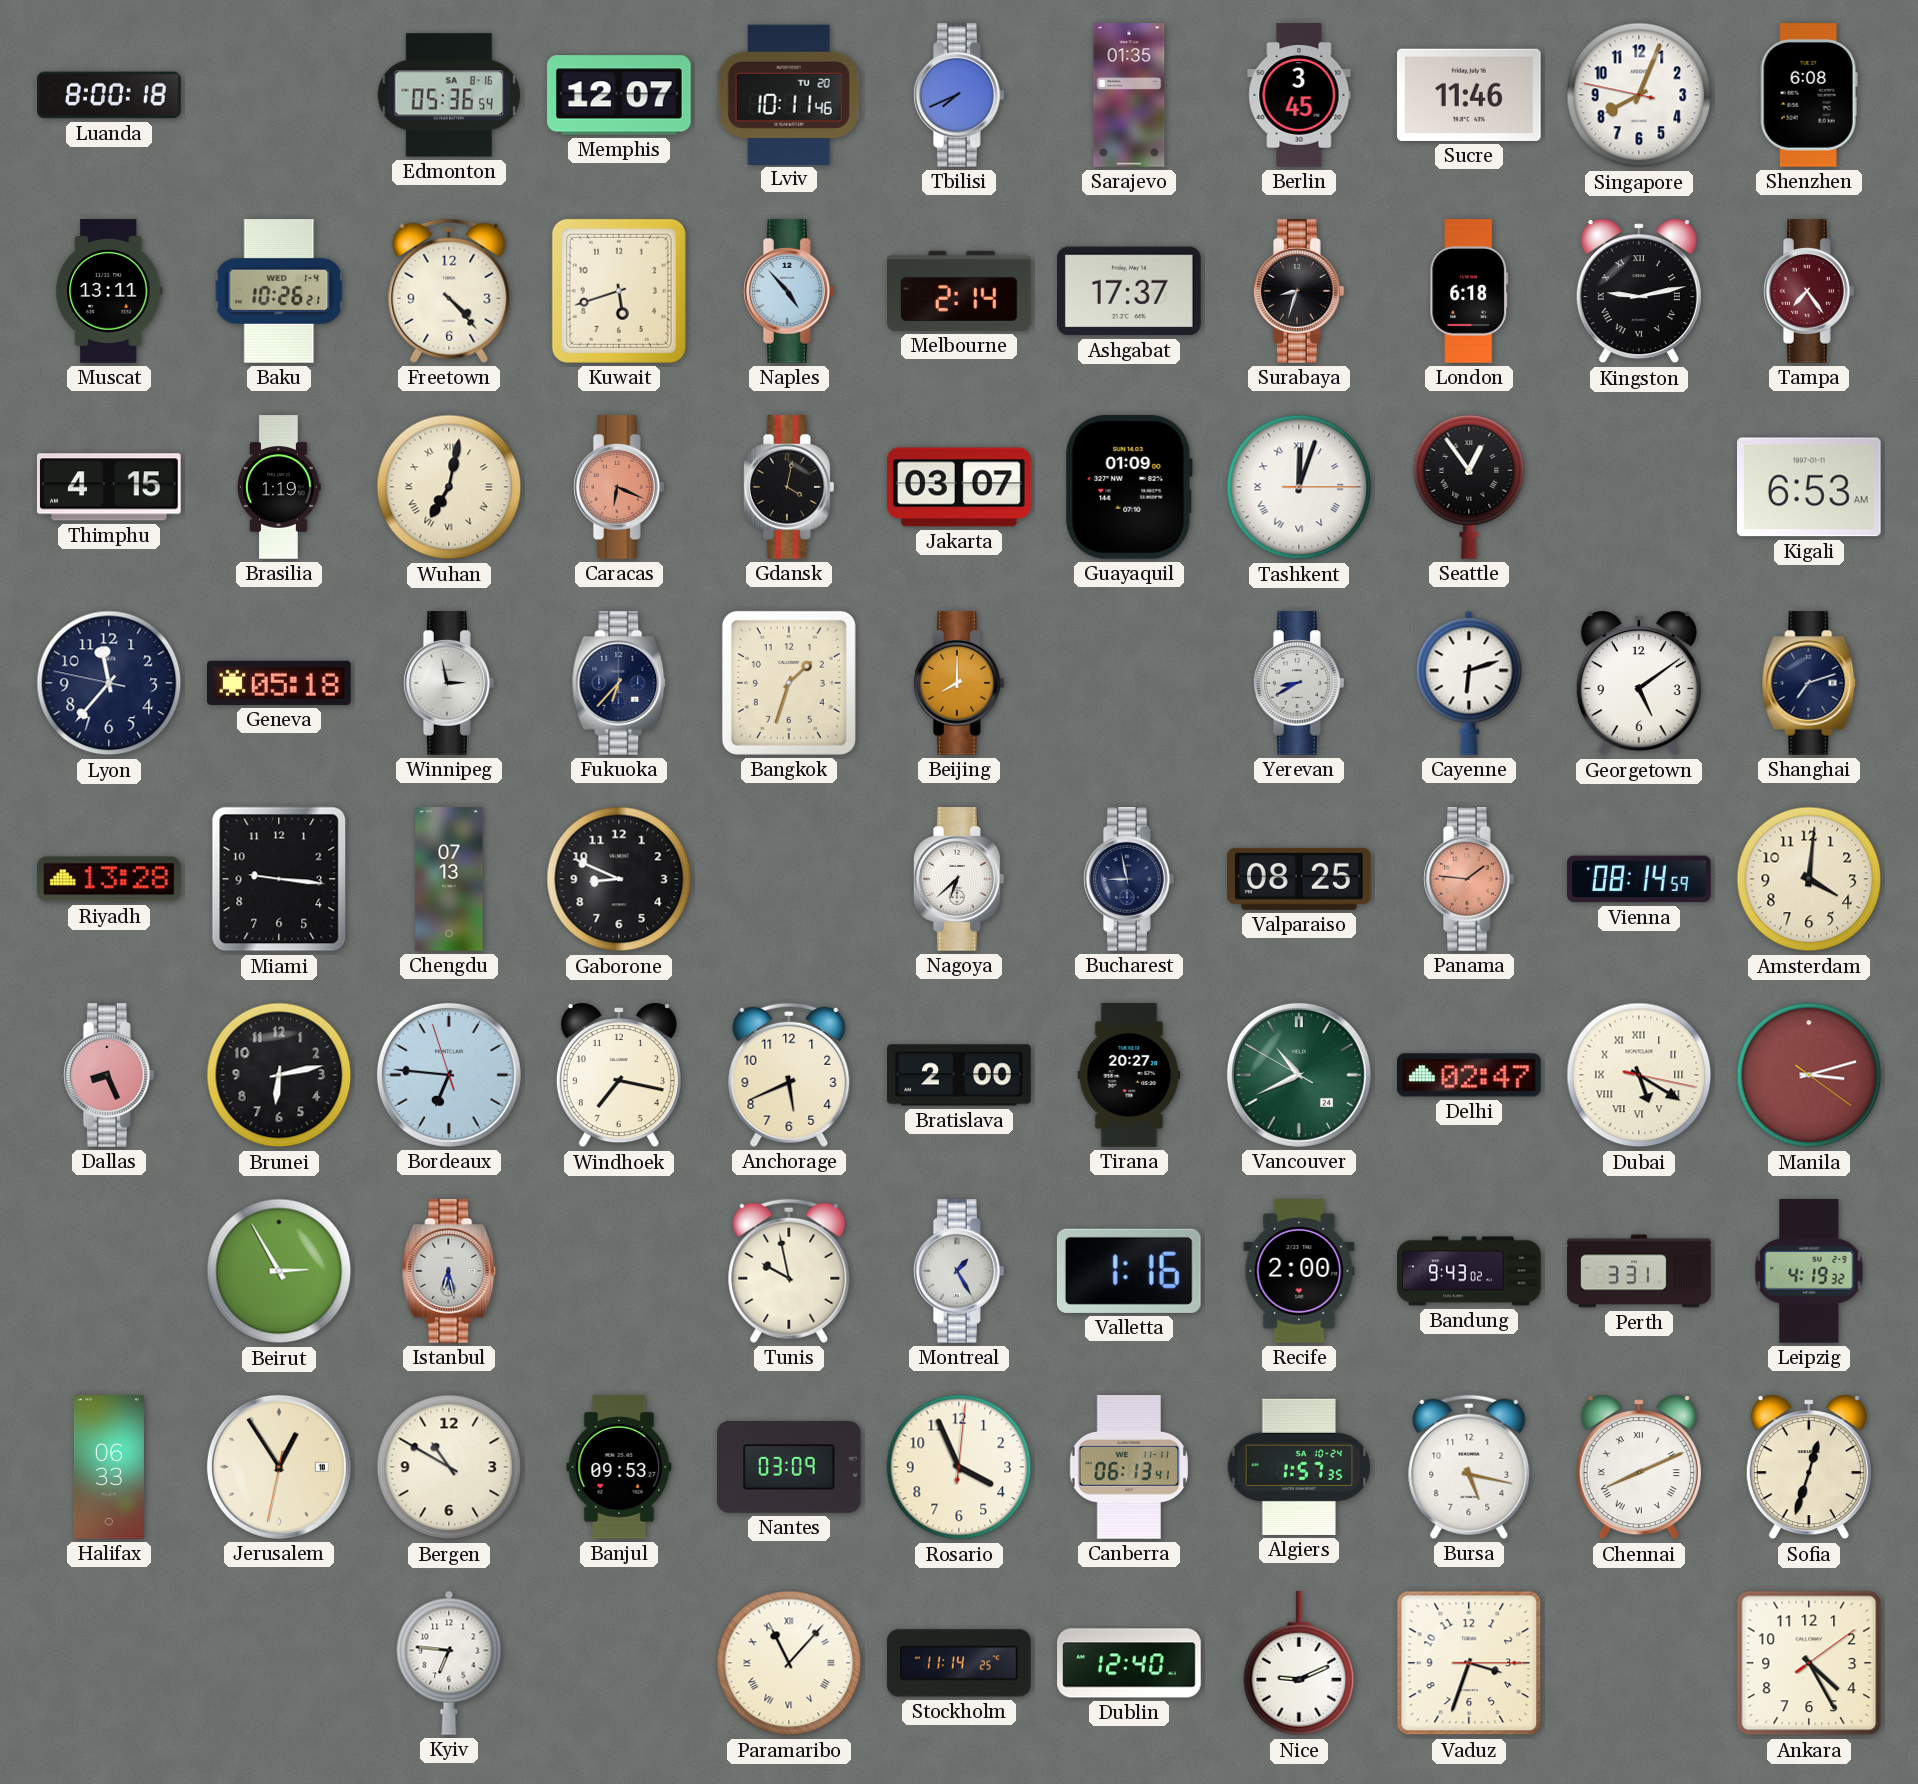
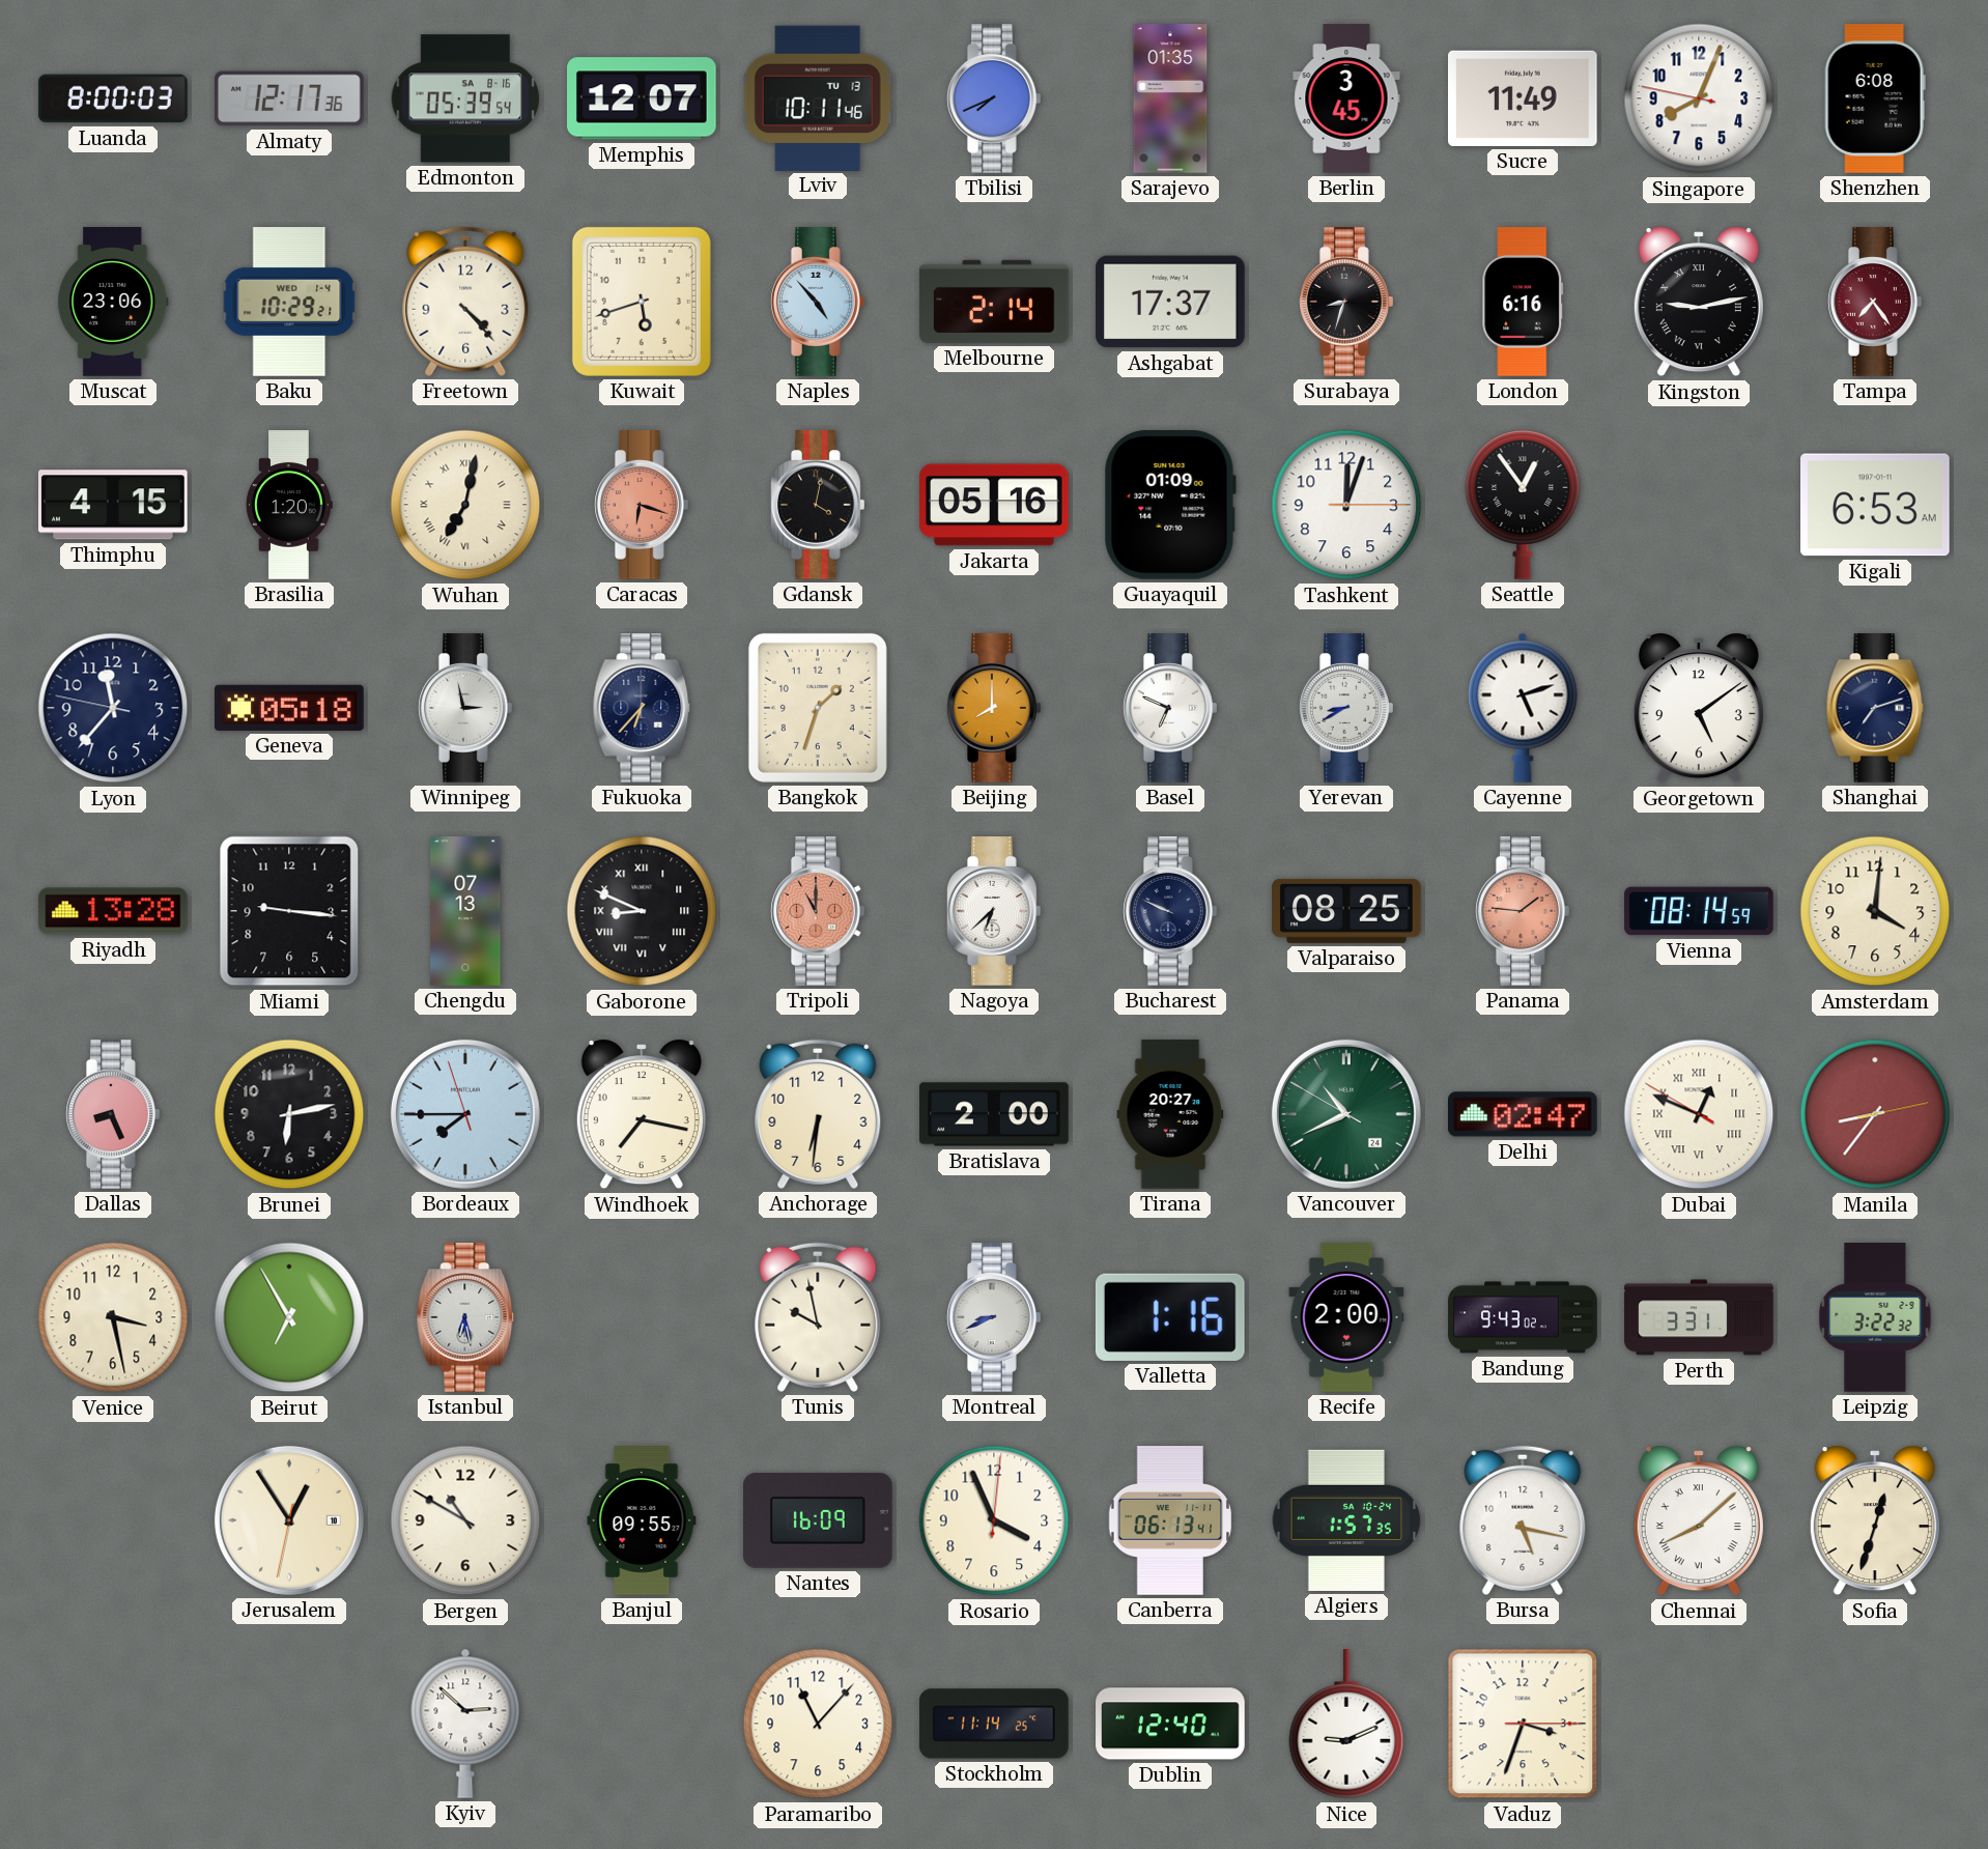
Luanda: 8:00:18 -> 8:00:03
Almaty: none -> 12:17
Edmonton: 05:36 -> 05:39
Lviv date: TU 20 -> TU 13
Sucre: 11:46 -> 11:49
Muscat: 13:11 -> 23:06
Baku: 10:26 -> 10:29
London: 6:18 -> 6:16
Brasilia: 1:19 -> 1:20
Caracas: 6:19 -> 6:18
Jakarta: 03:07 -> 05:16
Tashkent numerals: Roman -> Arabic
Basel: none -> 6:49
Cayenne: 6:12 -> 5:12
Gaborone numerals: Arabic -> Roman
Tripoli: none -> 11:00
Bucharest: 8:58 -> 9:49
Bordeaux: 6:45 -> 7:44
Anchorage: 5:41 -> 6:31
Dubai: 5:20 -> 12:48
Manila: 3:12 -> 8:36
Venice: none -> 3:28
Beirut: 2:55 -> 6:55
Montreal: 1:25 -> 8:41
Leipzig: 4:19 -> 3:22
Halifax: 06:33 -> none
Banjul: 09:53 -> 09:55
Nantes: 03:09 -> 16:09
Chennai: 8:11 -> 8:08
Kyiv: 6:46 -> 2:52
Paramaribo numerals: Roman -> Arabic
Ankara: 4:25 -> none
